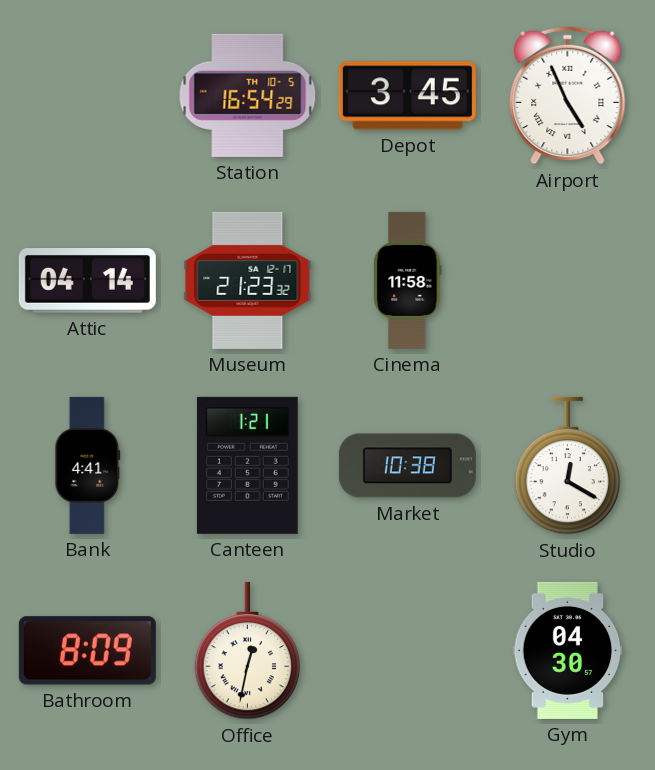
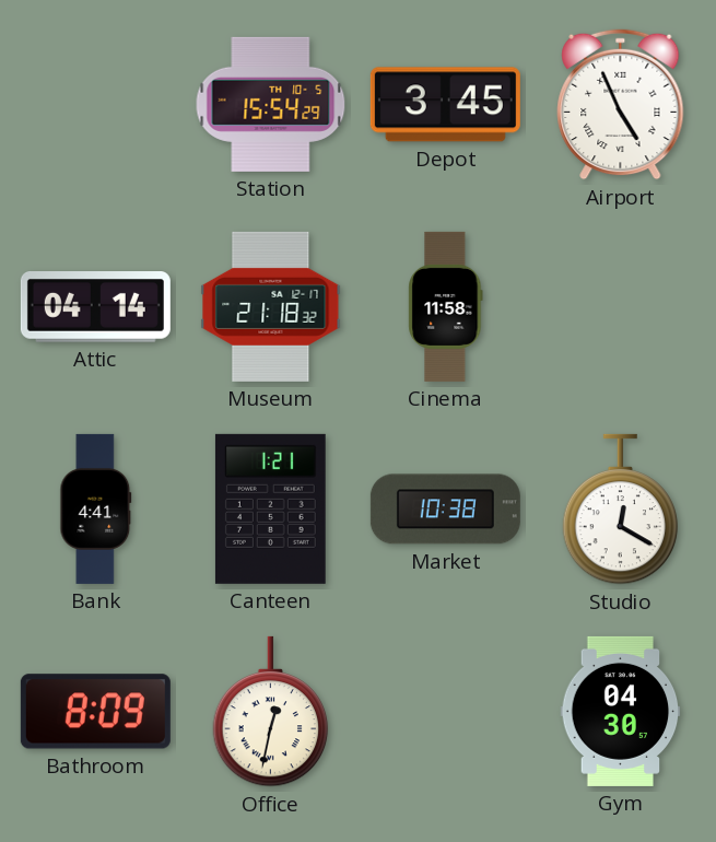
Station: 16:54 -> 15:54
Museum: 21:23 -> 21:18
